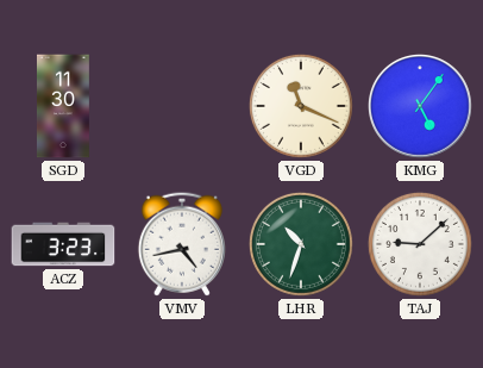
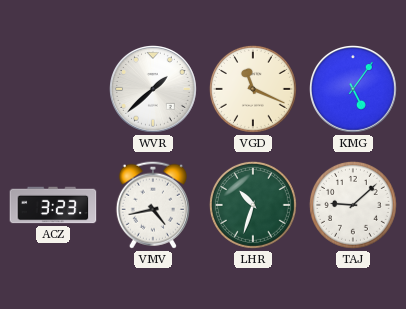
SGD: 11:30 -> none
WVR: none -> 1:38
